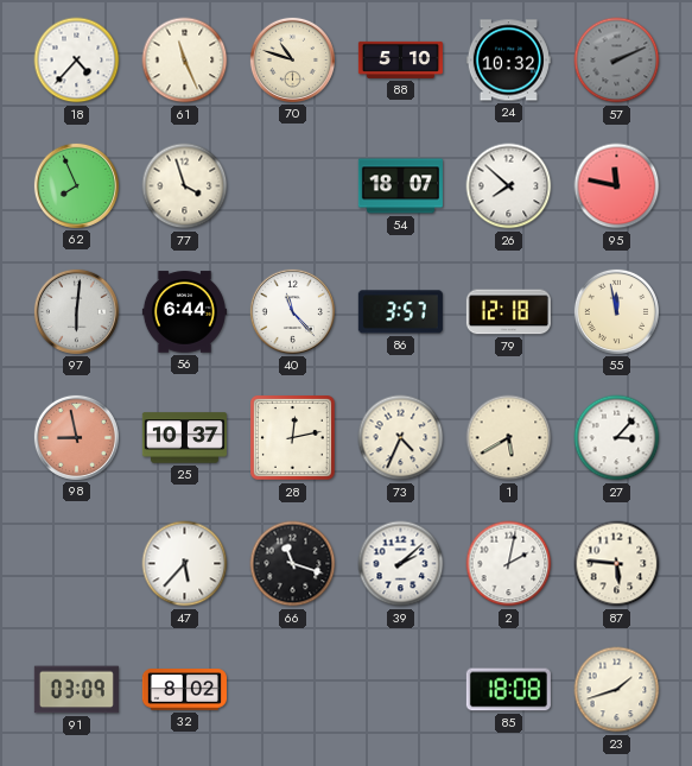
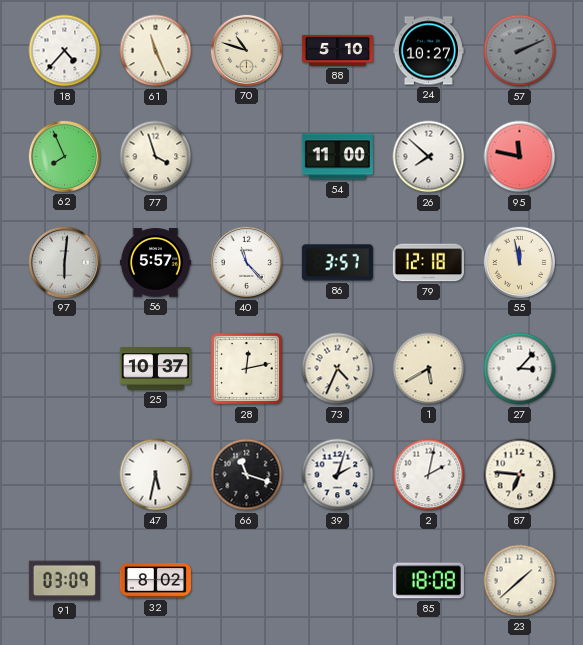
24: 10:32 -> 10:27
54: 18:07 -> 11:00
56: 6:44 -> 5:57
98: 8:58 -> none
47: 5:37 -> 5:32
39: 2:08 -> 2:03
87: 5:46 -> 6:46
23: 1:42 -> 1:38
